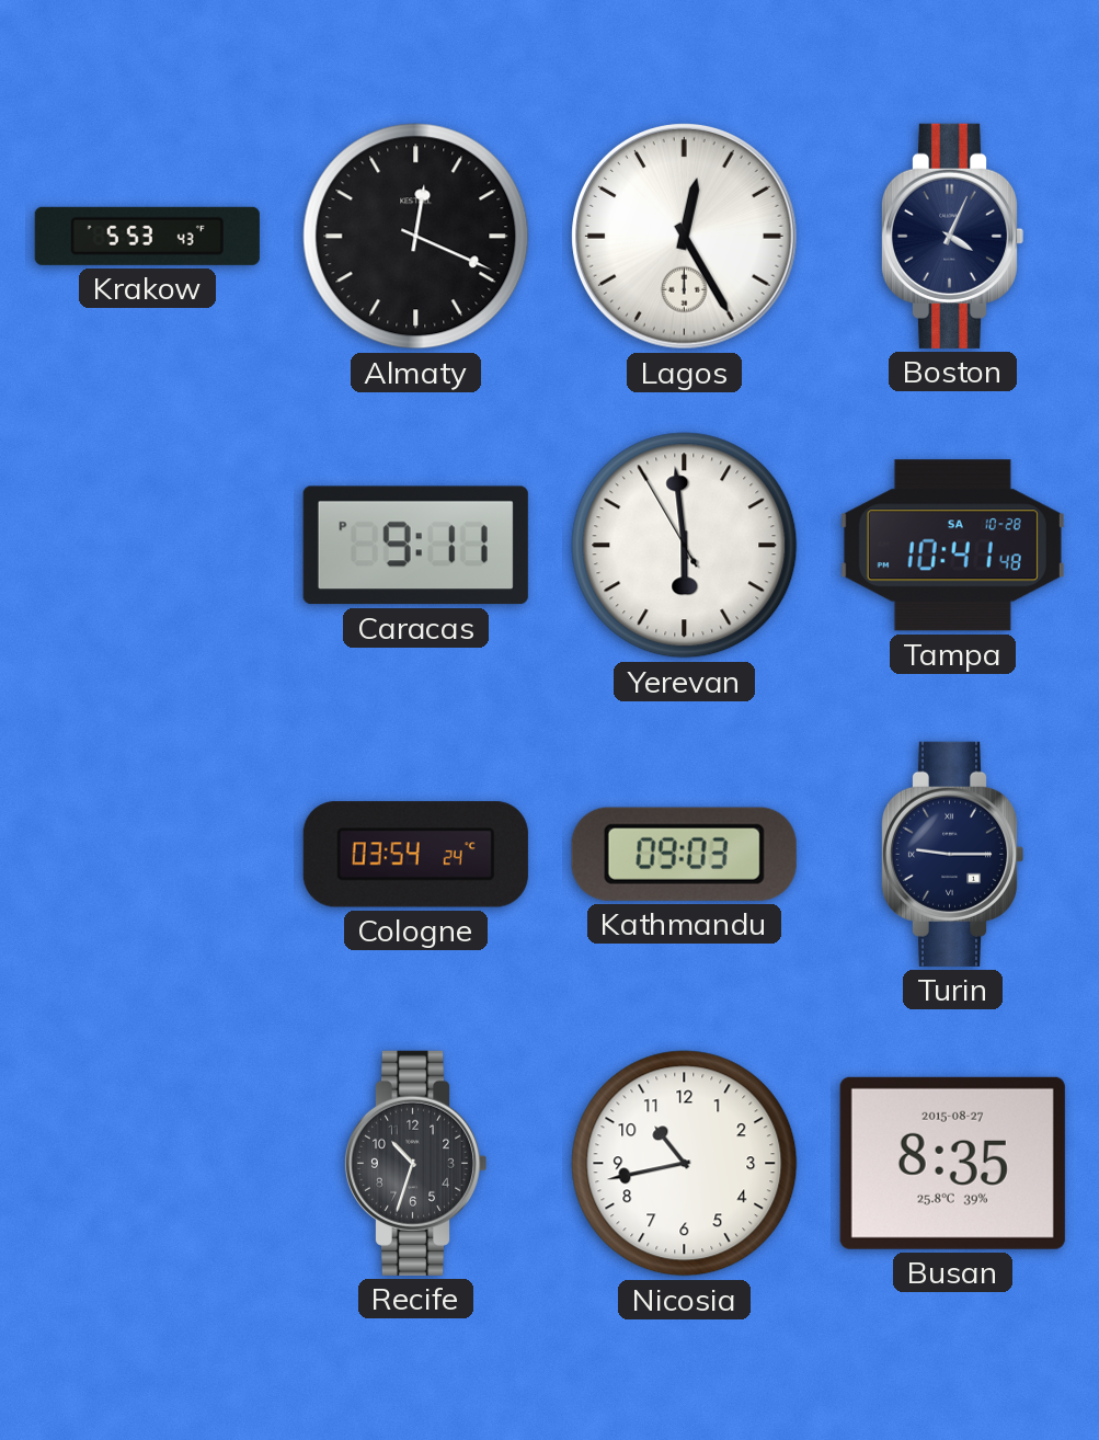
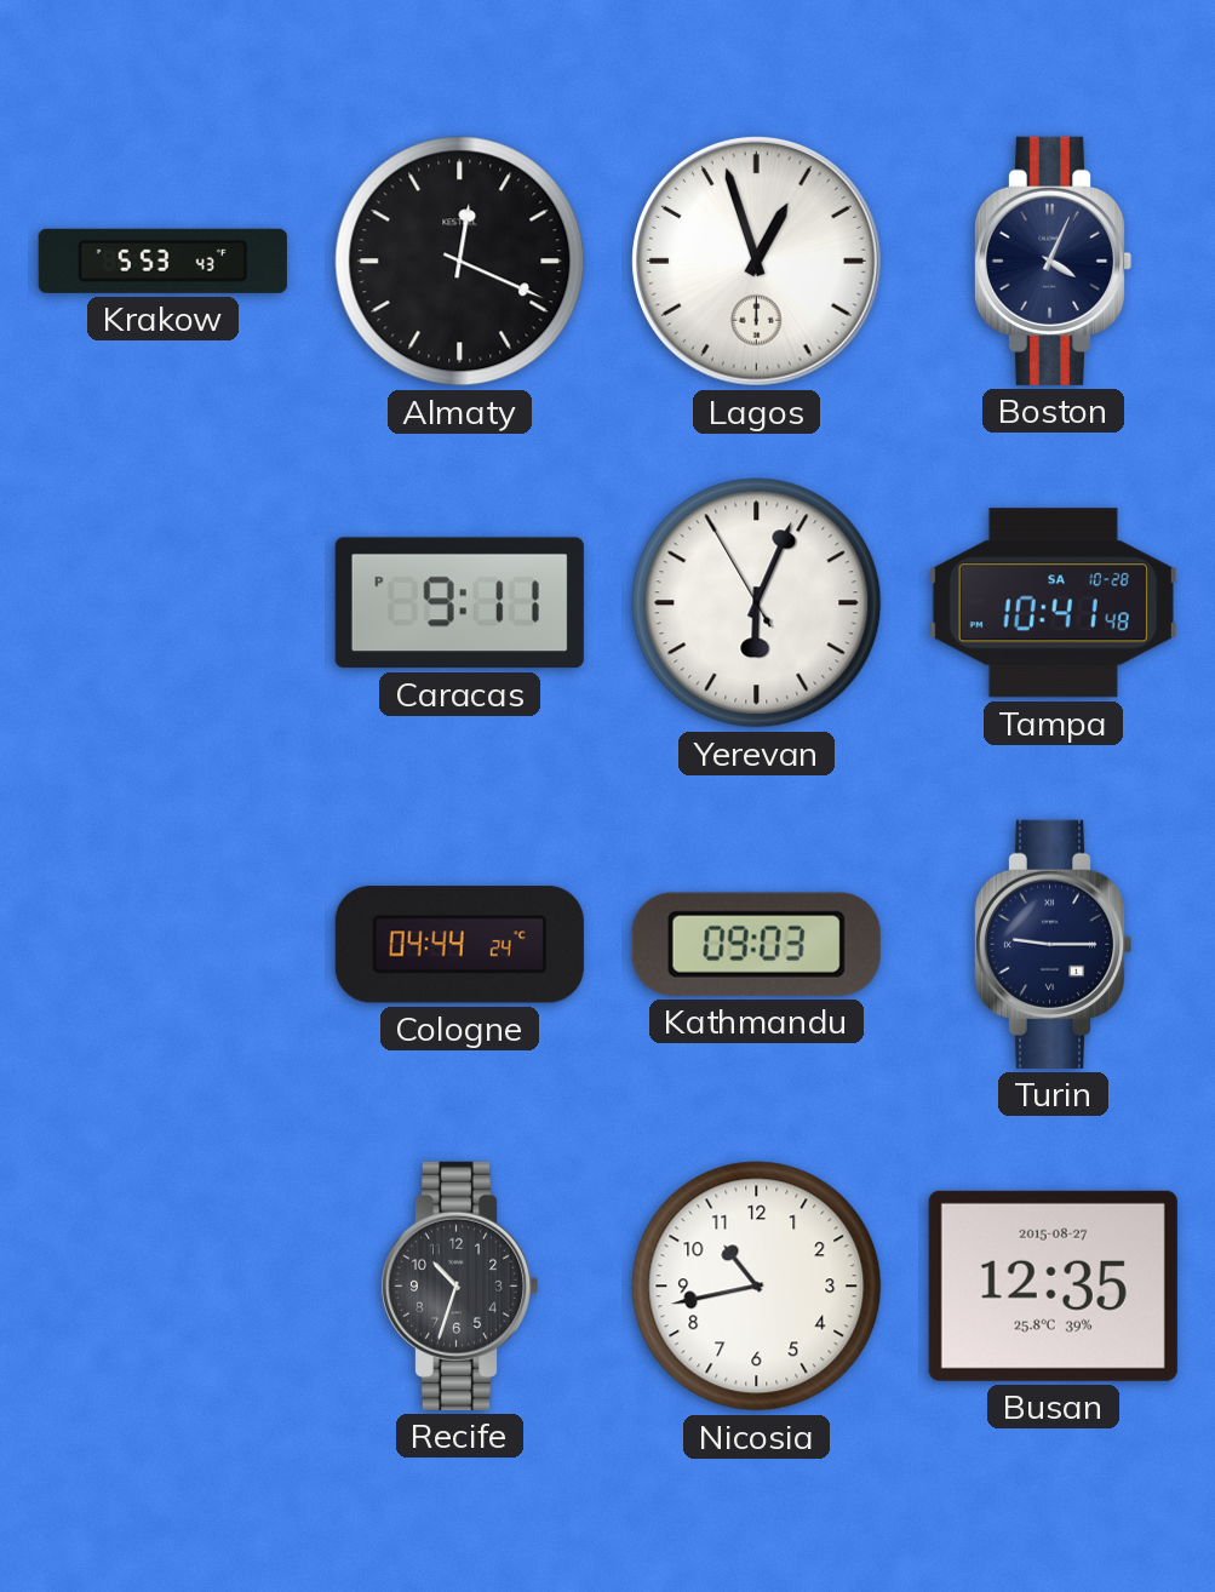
Lagos: 12:25 -> 12:57
Yerevan: 5:58 -> 6:03
Cologne: 03:54 -> 04:44
Busan: 8:35 -> 12:35
